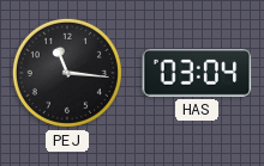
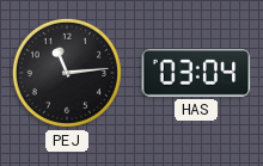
PEJ: 11:16 -> 11:14
